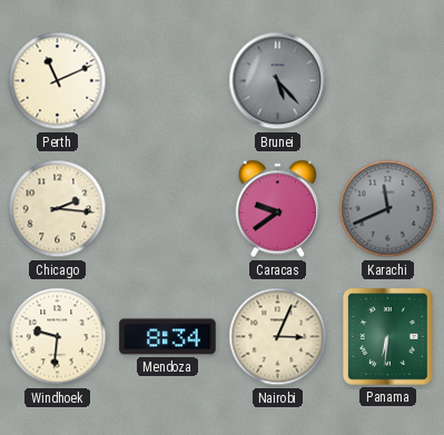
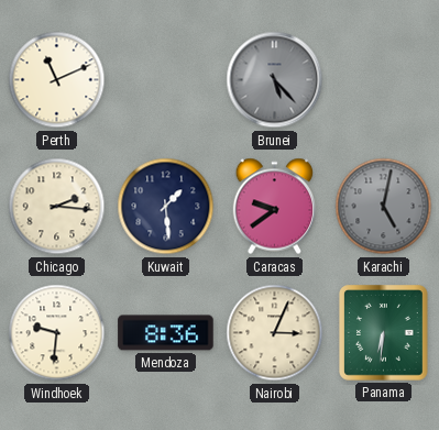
Kuwait: none -> 1:29
Karachi: 11:41 -> 5:02
Mendoza: 8:34 -> 8:36
